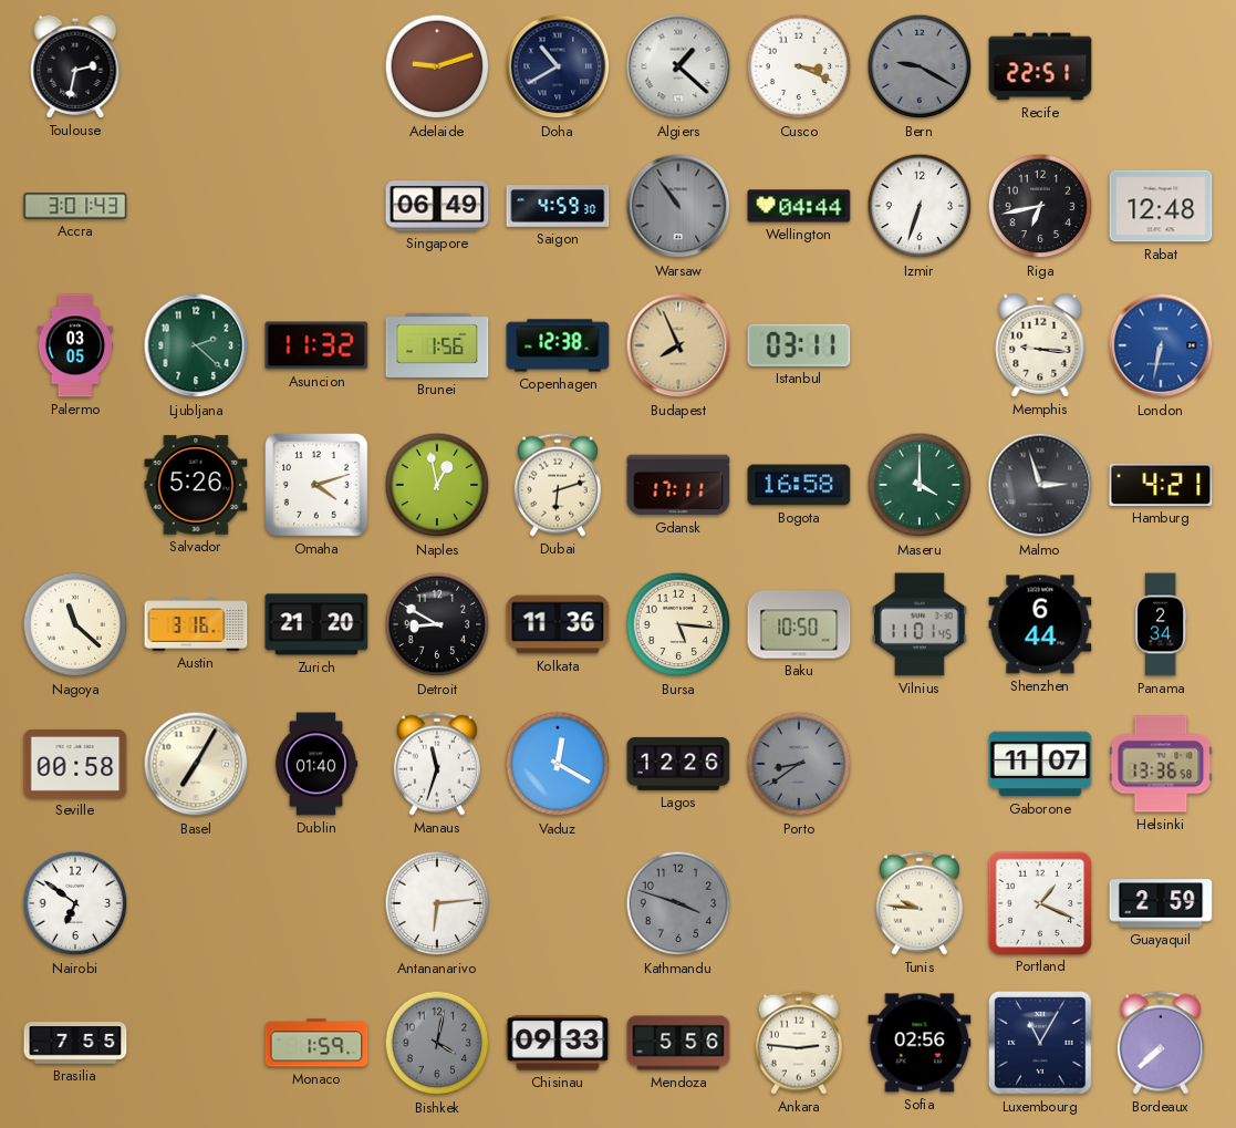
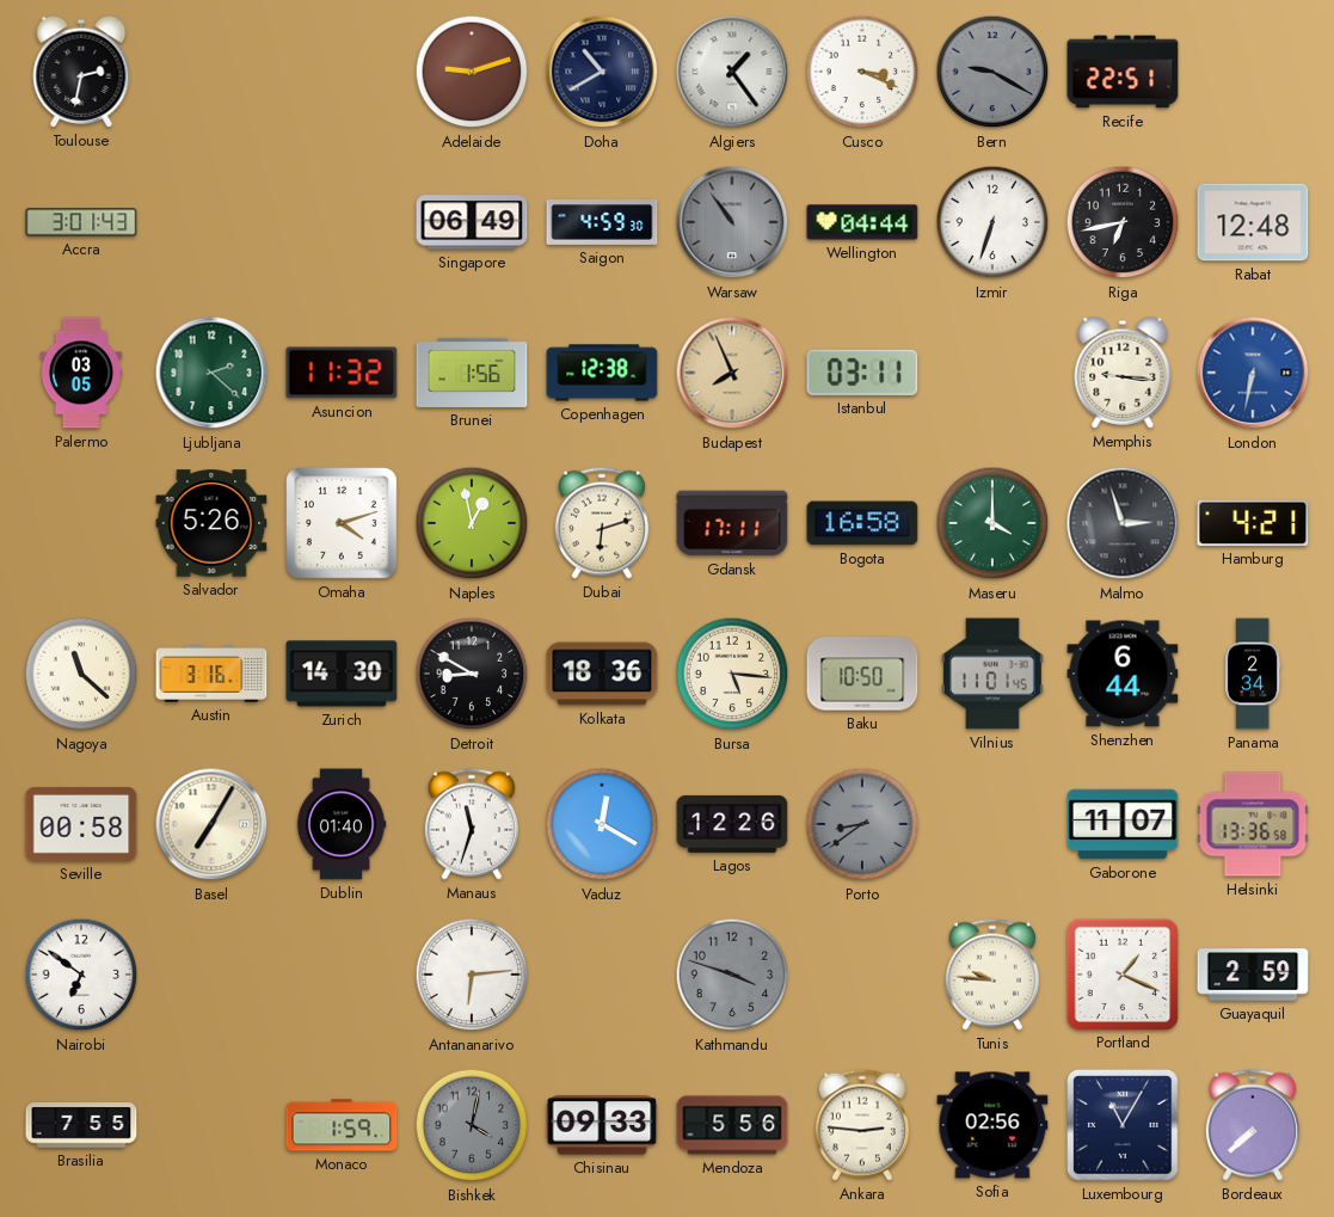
Algiers: 1:22 -> 1:24
Zurich: 21:20 -> 14:30
Kolkata: 11:36 -> 18:36
